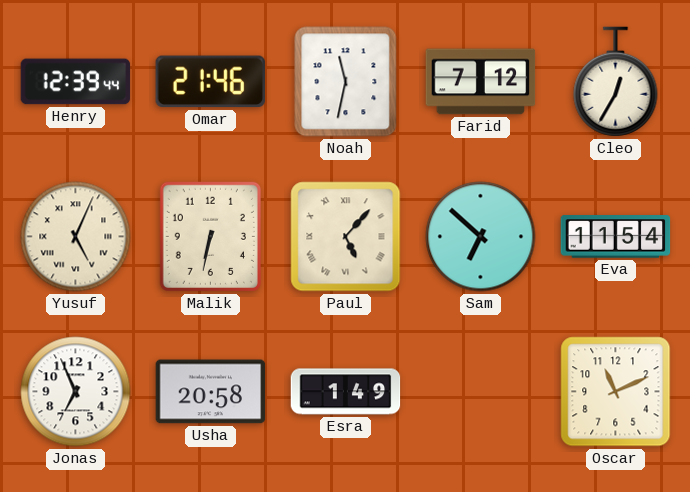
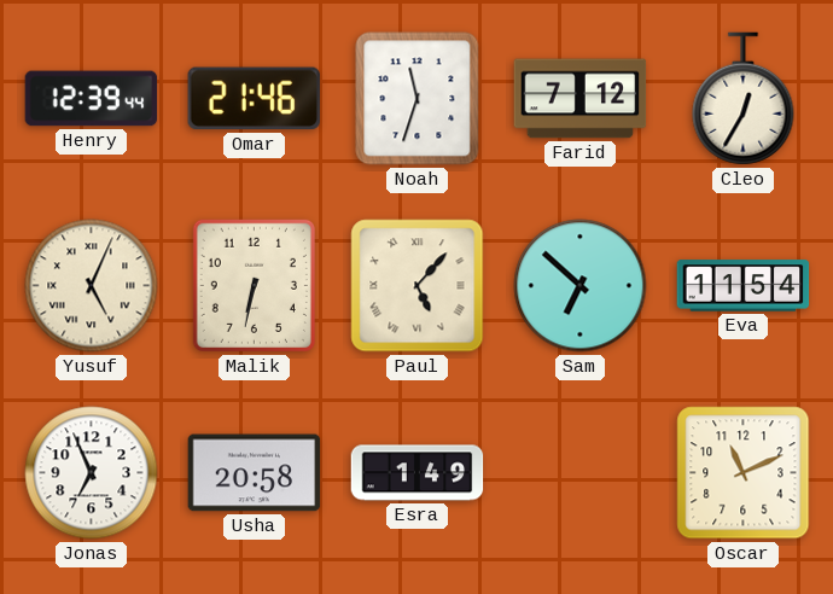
Noah: 11:32 -> 11:33
